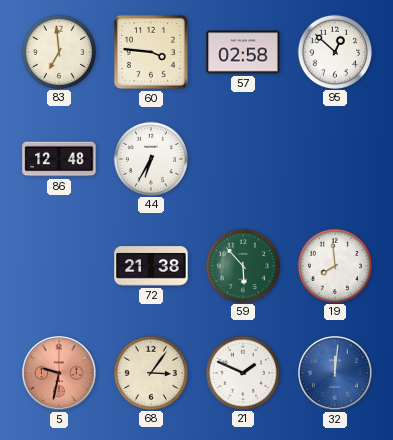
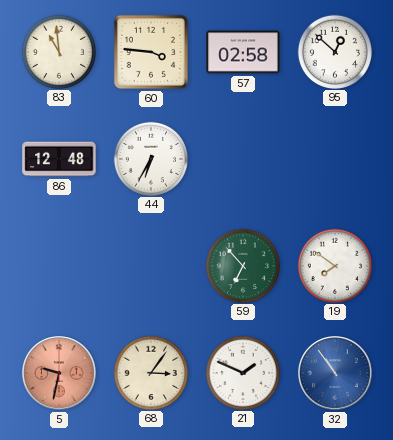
83: 6:59 -> 10:59
72: 21:38 -> none
59: 5:53 -> 6:53
19: 7:59 -> 7:51
32: 12:01 -> 10:54
